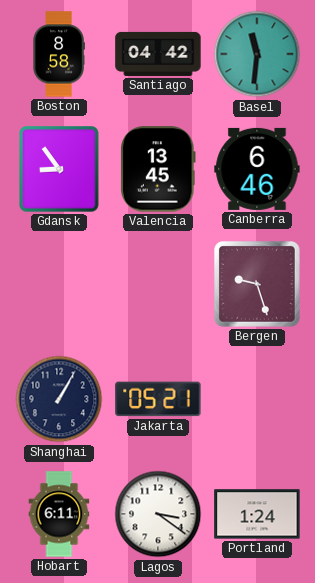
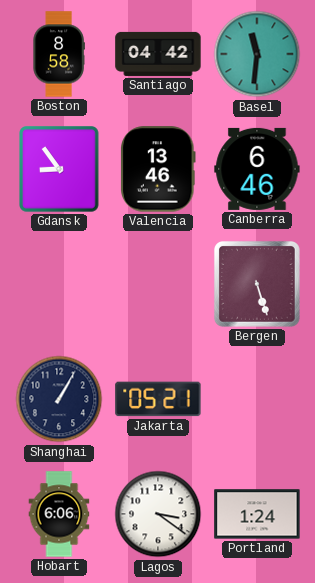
Valencia: 13:45 -> 13:46
Bergen: 9:27 -> 5:27
Hobart: 6:11 -> 6:06
